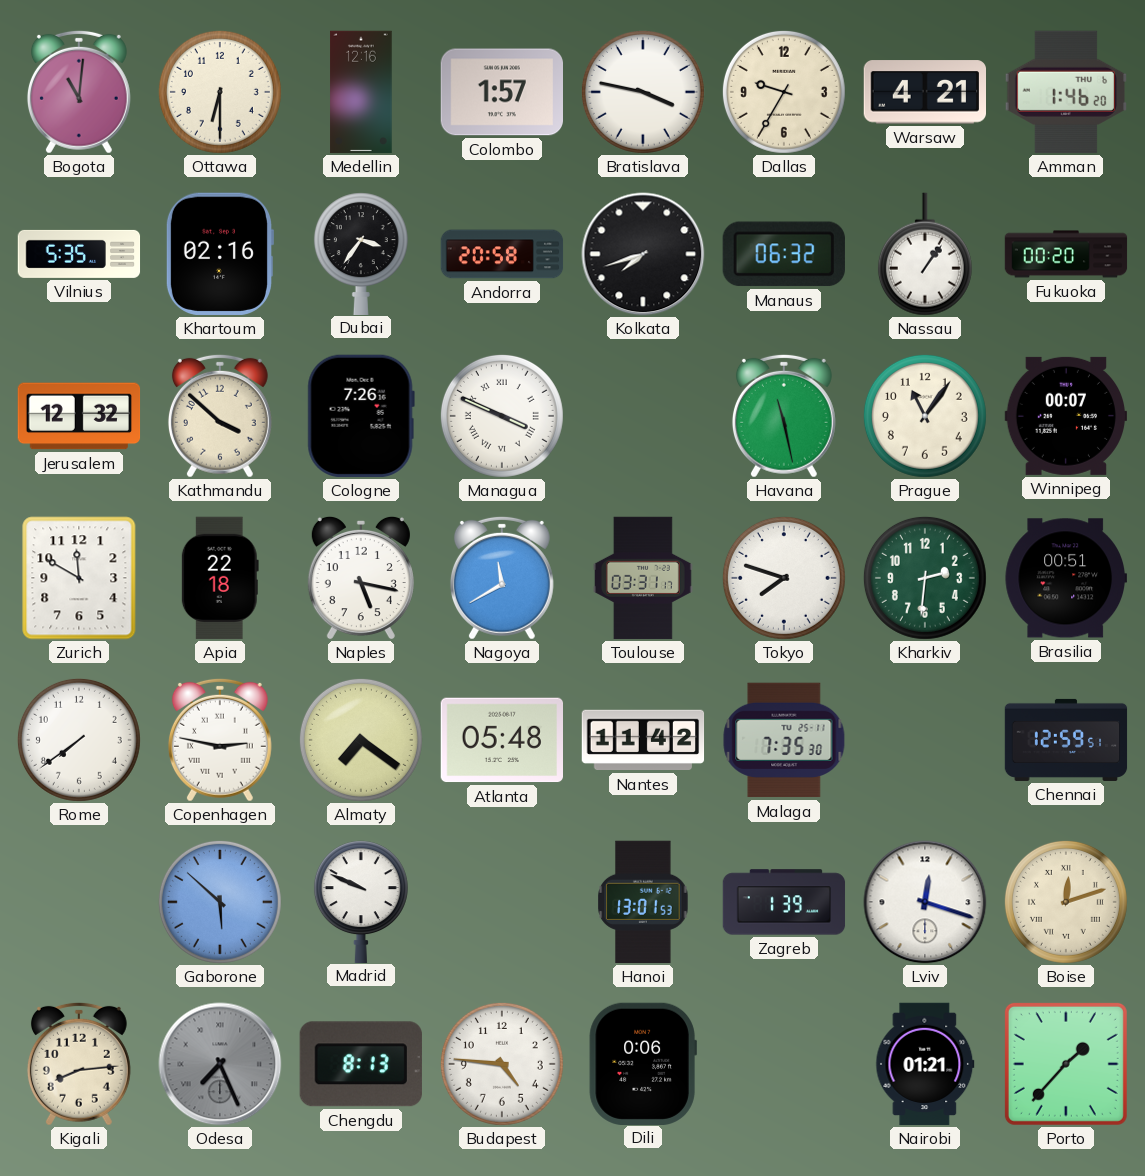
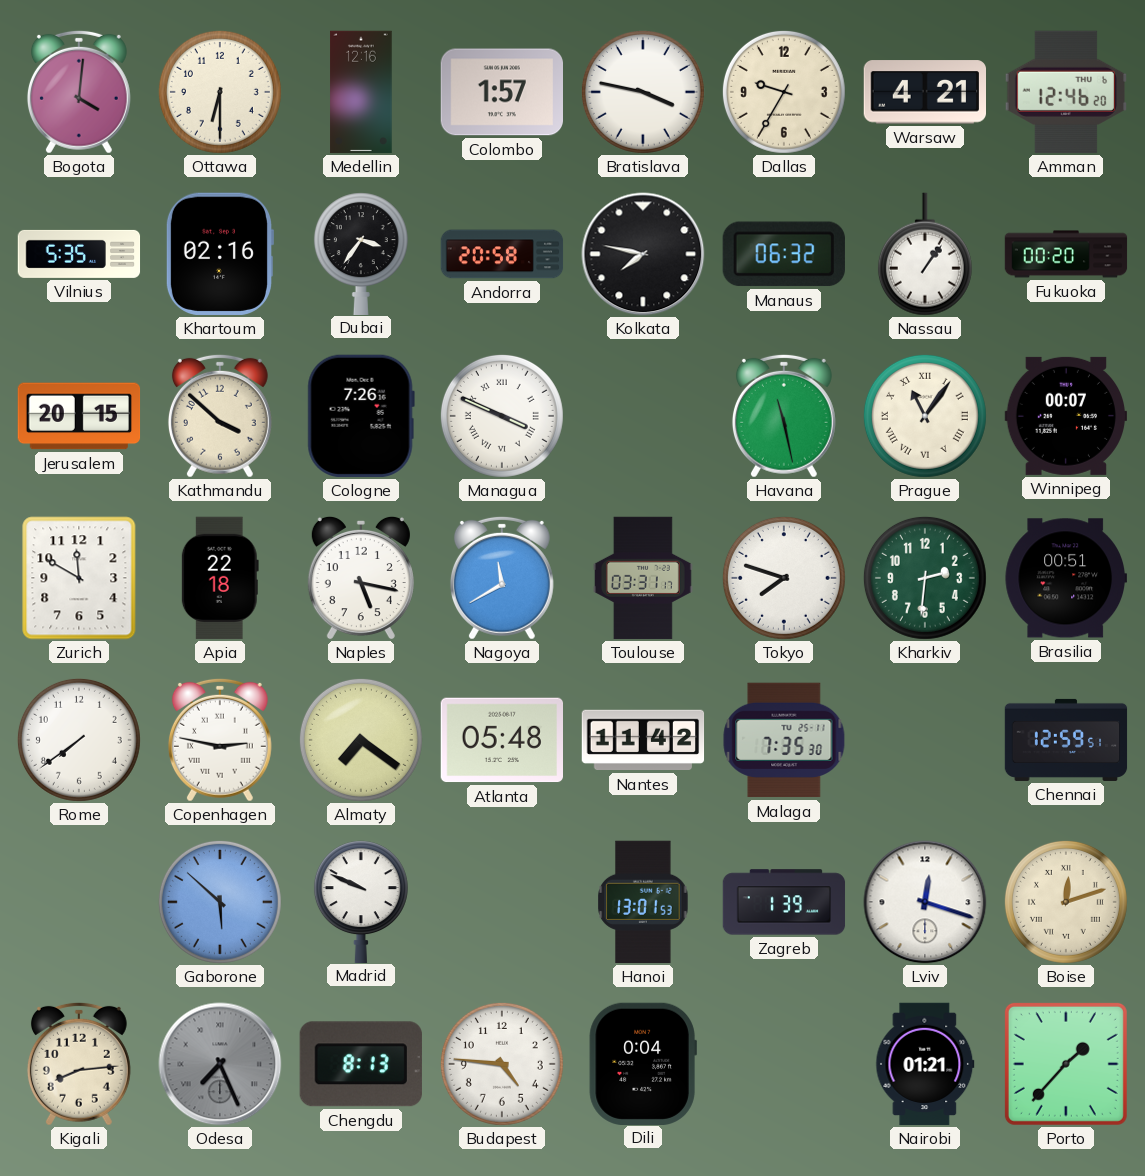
Bogota: 11:01 -> 4:01
Amman: 1:46 -> 12:46
Kolkata: 7:42 -> 7:47
Jerusalem: 12:32 -> 20:15
Prague numerals: Arabic -> Roman
Dili: 0:06 -> 0:04
